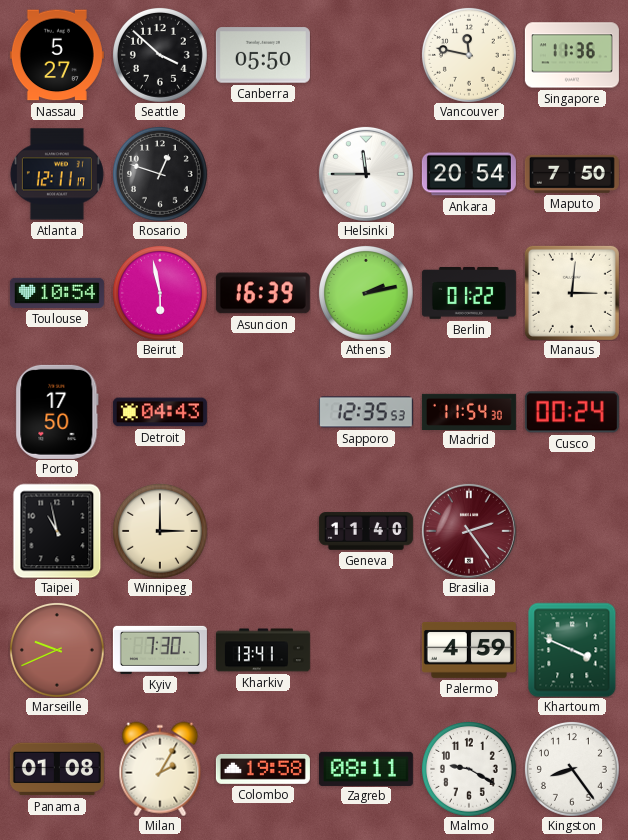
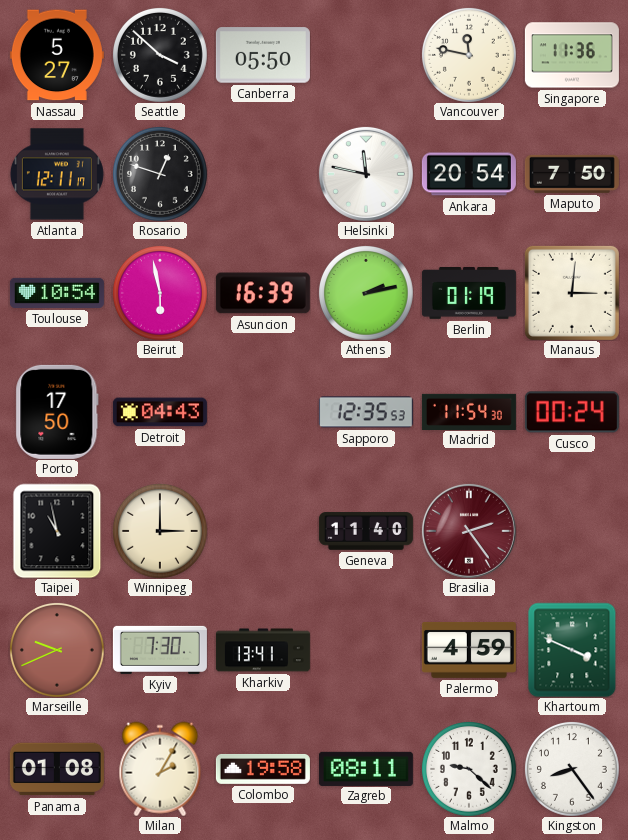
Helsinki: 11:45 -> 11:47
Berlin: 01:22 -> 01:19
Malmo: 9:20 -> 9:22
